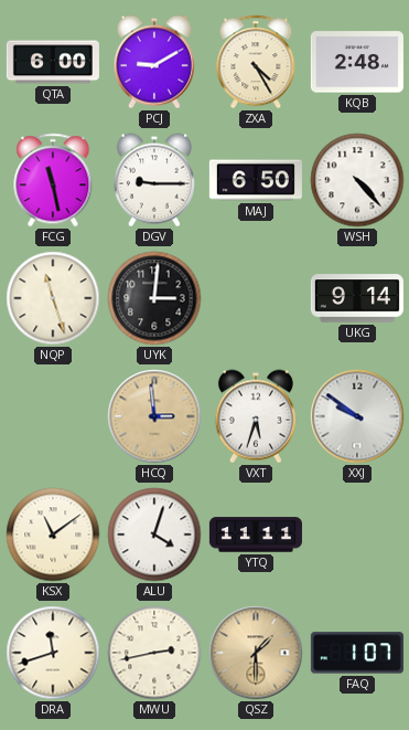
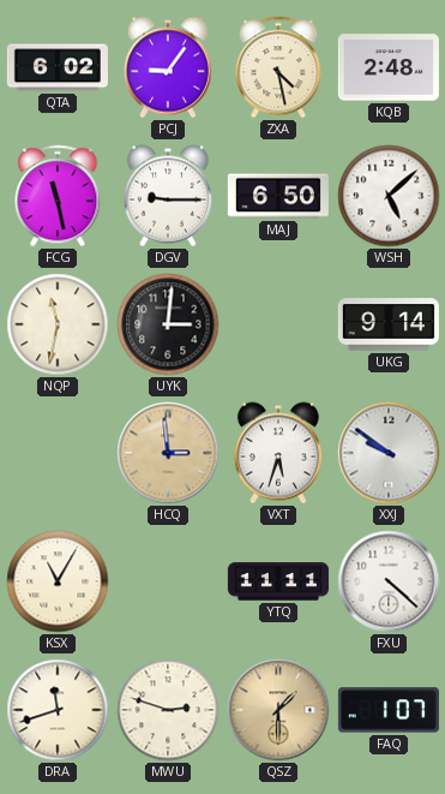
QTA: 6:00 -> 6:02
PCJ: 9:10 -> 9:06
ZXA: 4:25 -> 4:28
WSH: 4:23 -> 5:08
NQP: 11:27 -> 11:32
KSX: 11:09 -> 11:05
ALU: 4:03 -> none
FXU: none -> 4:22
MWU: 2:43 -> 2:48
